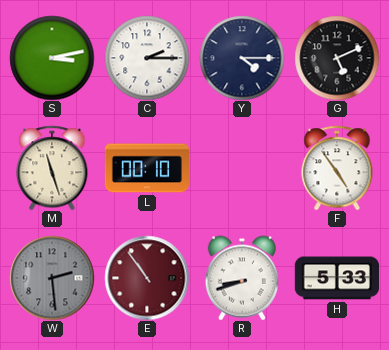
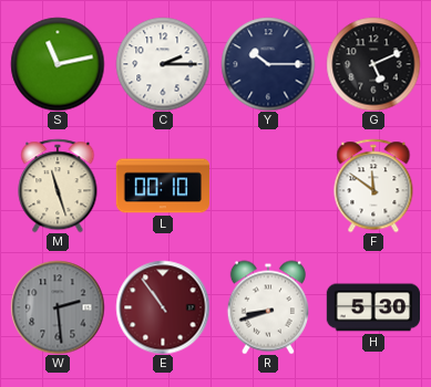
S: 3:13 -> 11:13
Y: 4:15 -> 10:15
F: 4:54 -> 11:51
H: 5:33 -> 5:30
